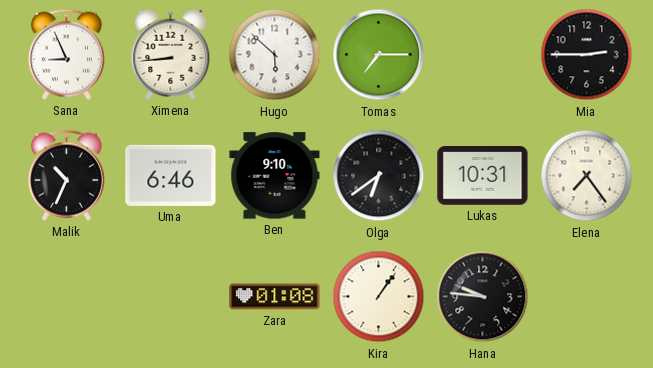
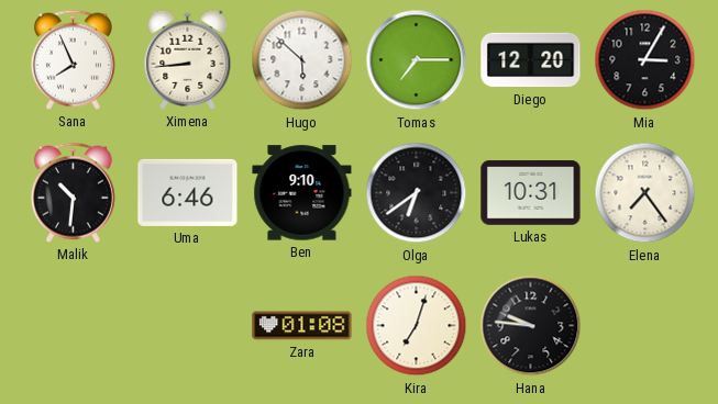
Sana: 8:56 -> 7:56
Diego: none -> 12:20
Mia: 2:45 -> 3:05
Malik: 10:34 -> 10:31
Kira: 1:06 -> 7:03
